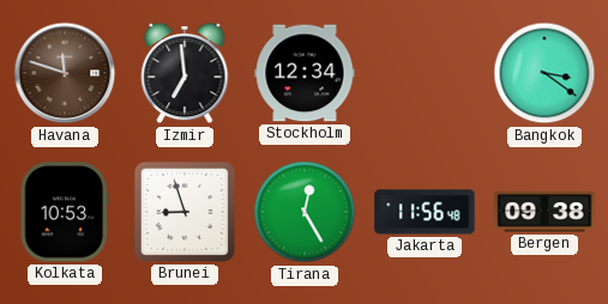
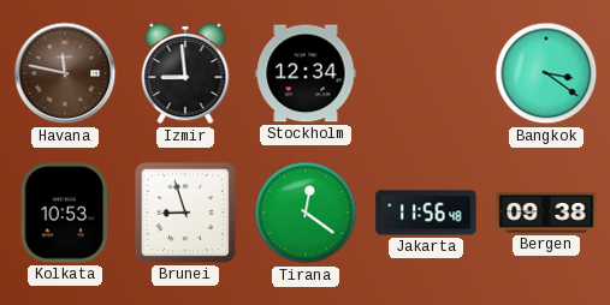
Havana: 11:48 -> 11:47
Izmir: 6:59 -> 8:59
Tirana: 12:25 -> 12:21
